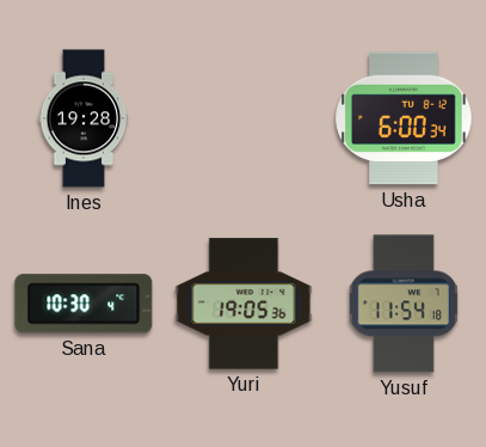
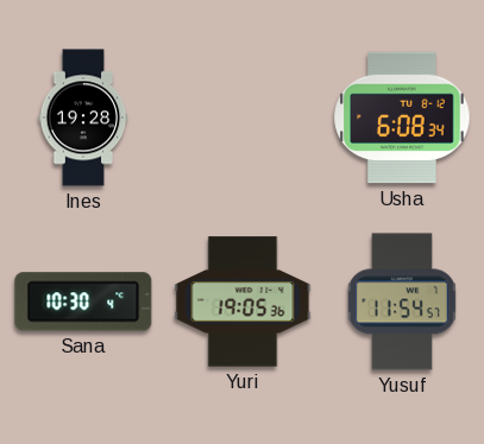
Usha: 6:00 -> 6:08
Yusuf: 11:54:18 -> 11:54:57
